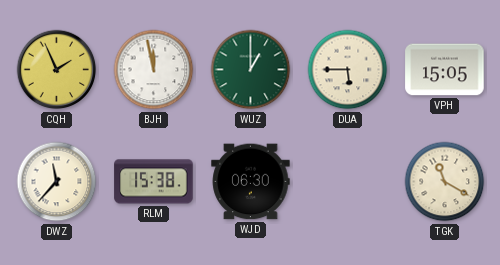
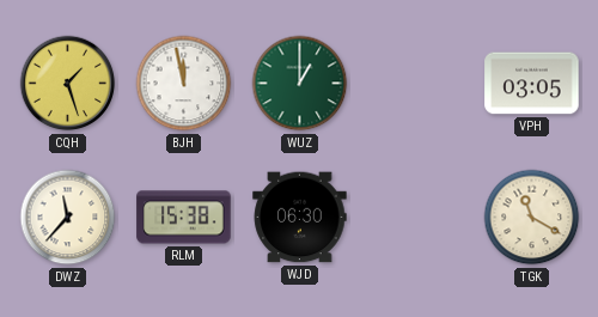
CQH: 1:56 -> 1:27
DUA: 5:45 -> none
VPH: 15:05 -> 03:05
